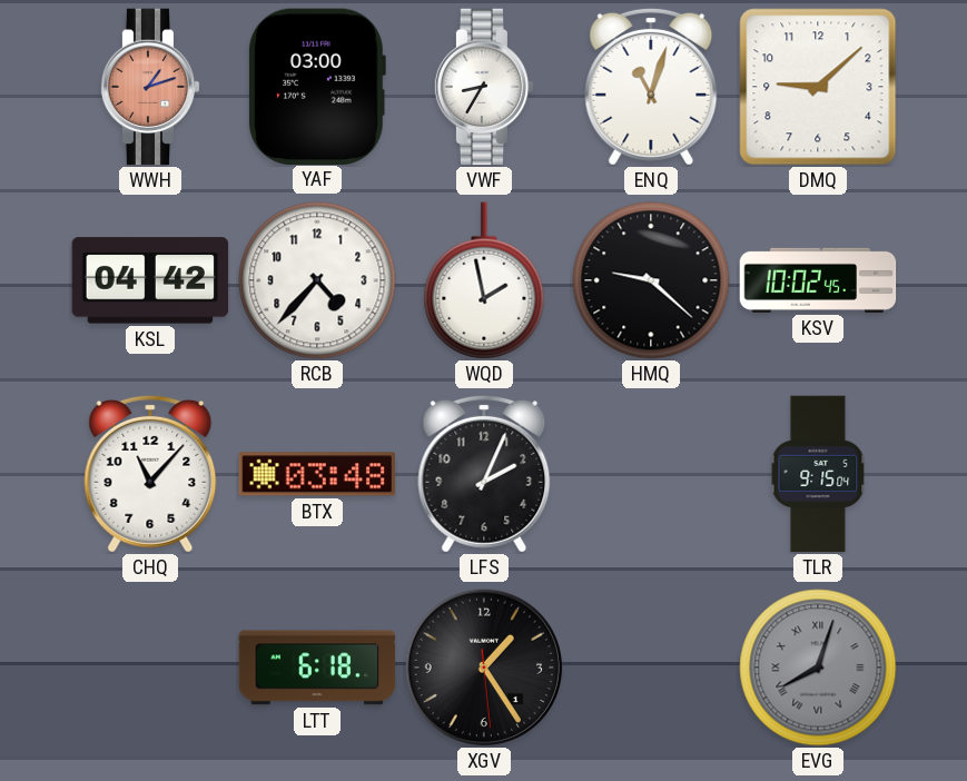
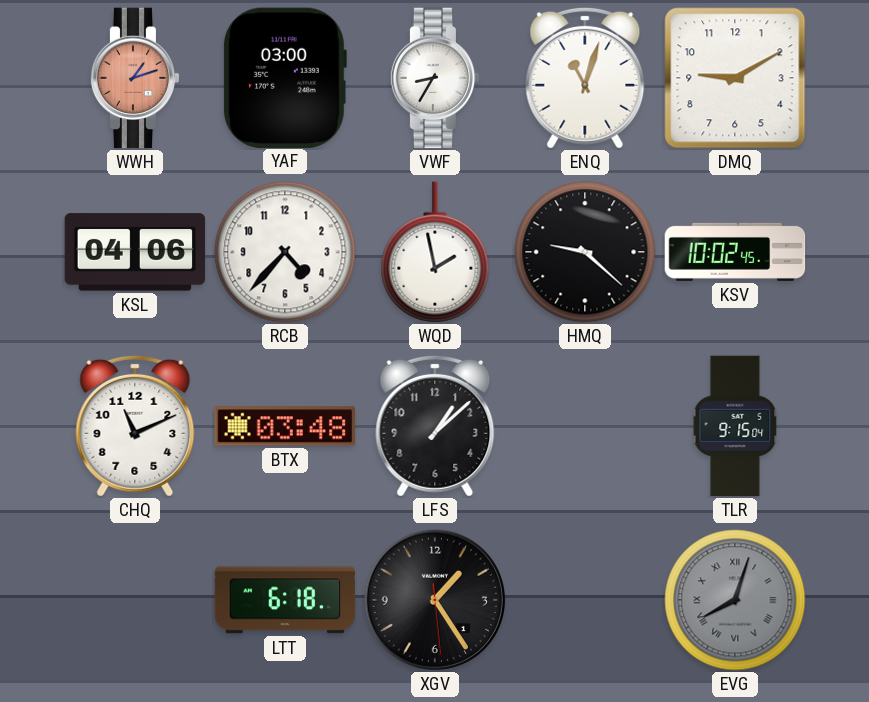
DMQ: 9:08 -> 9:10
KSL: 04:42 -> 04:06
CHQ: 11:07 -> 11:11
LFS: 2:04 -> 1:08
